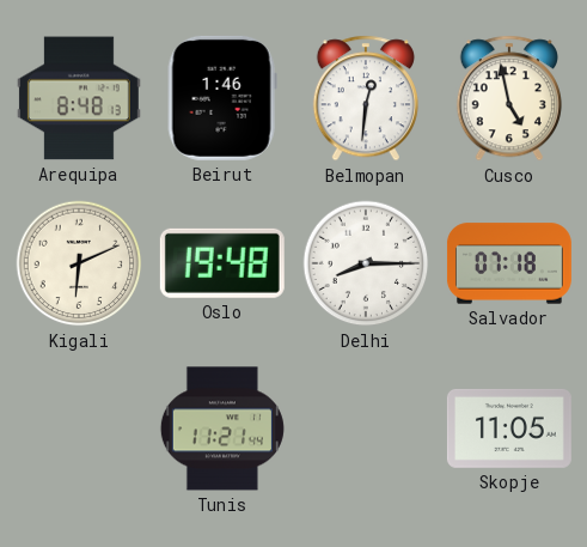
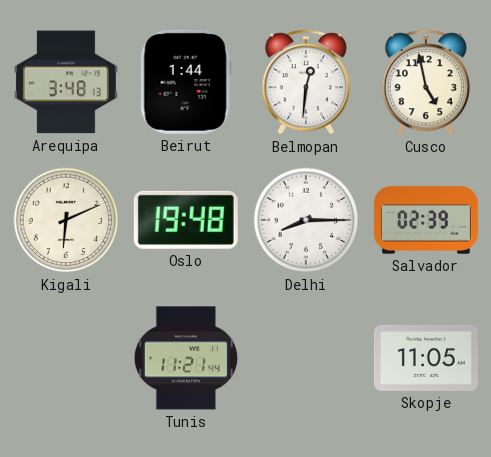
Arequipa: 8:48 -> 3:48
Beirut: 1:46 -> 1:44
Salvador: 07:18 -> 02:39
